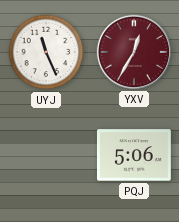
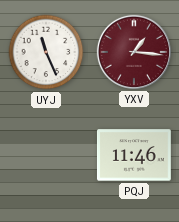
YXV: 12:35 -> 1:16
PQJ: 5:06 -> 11:46
